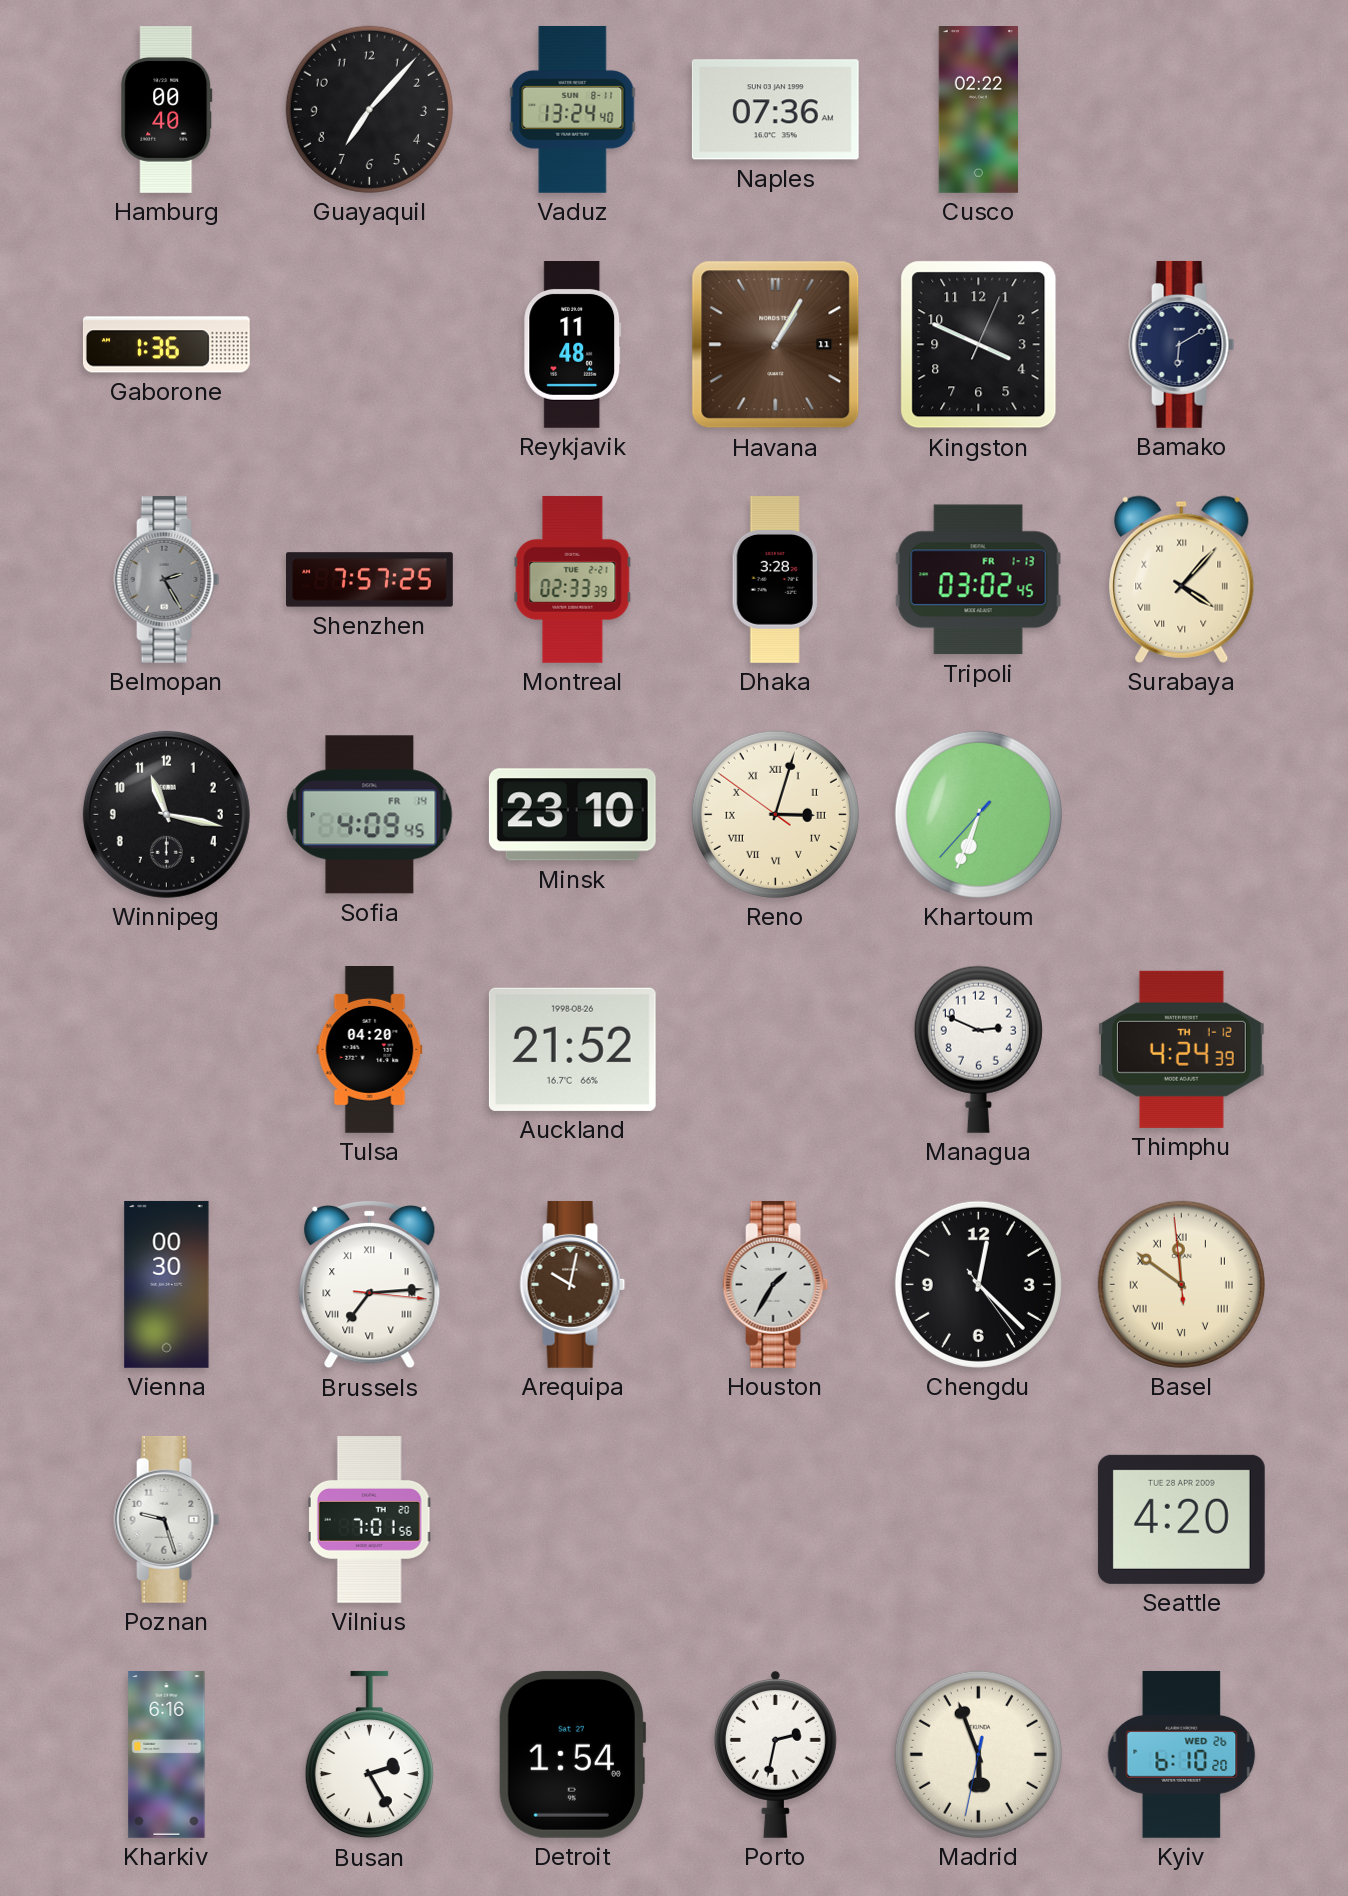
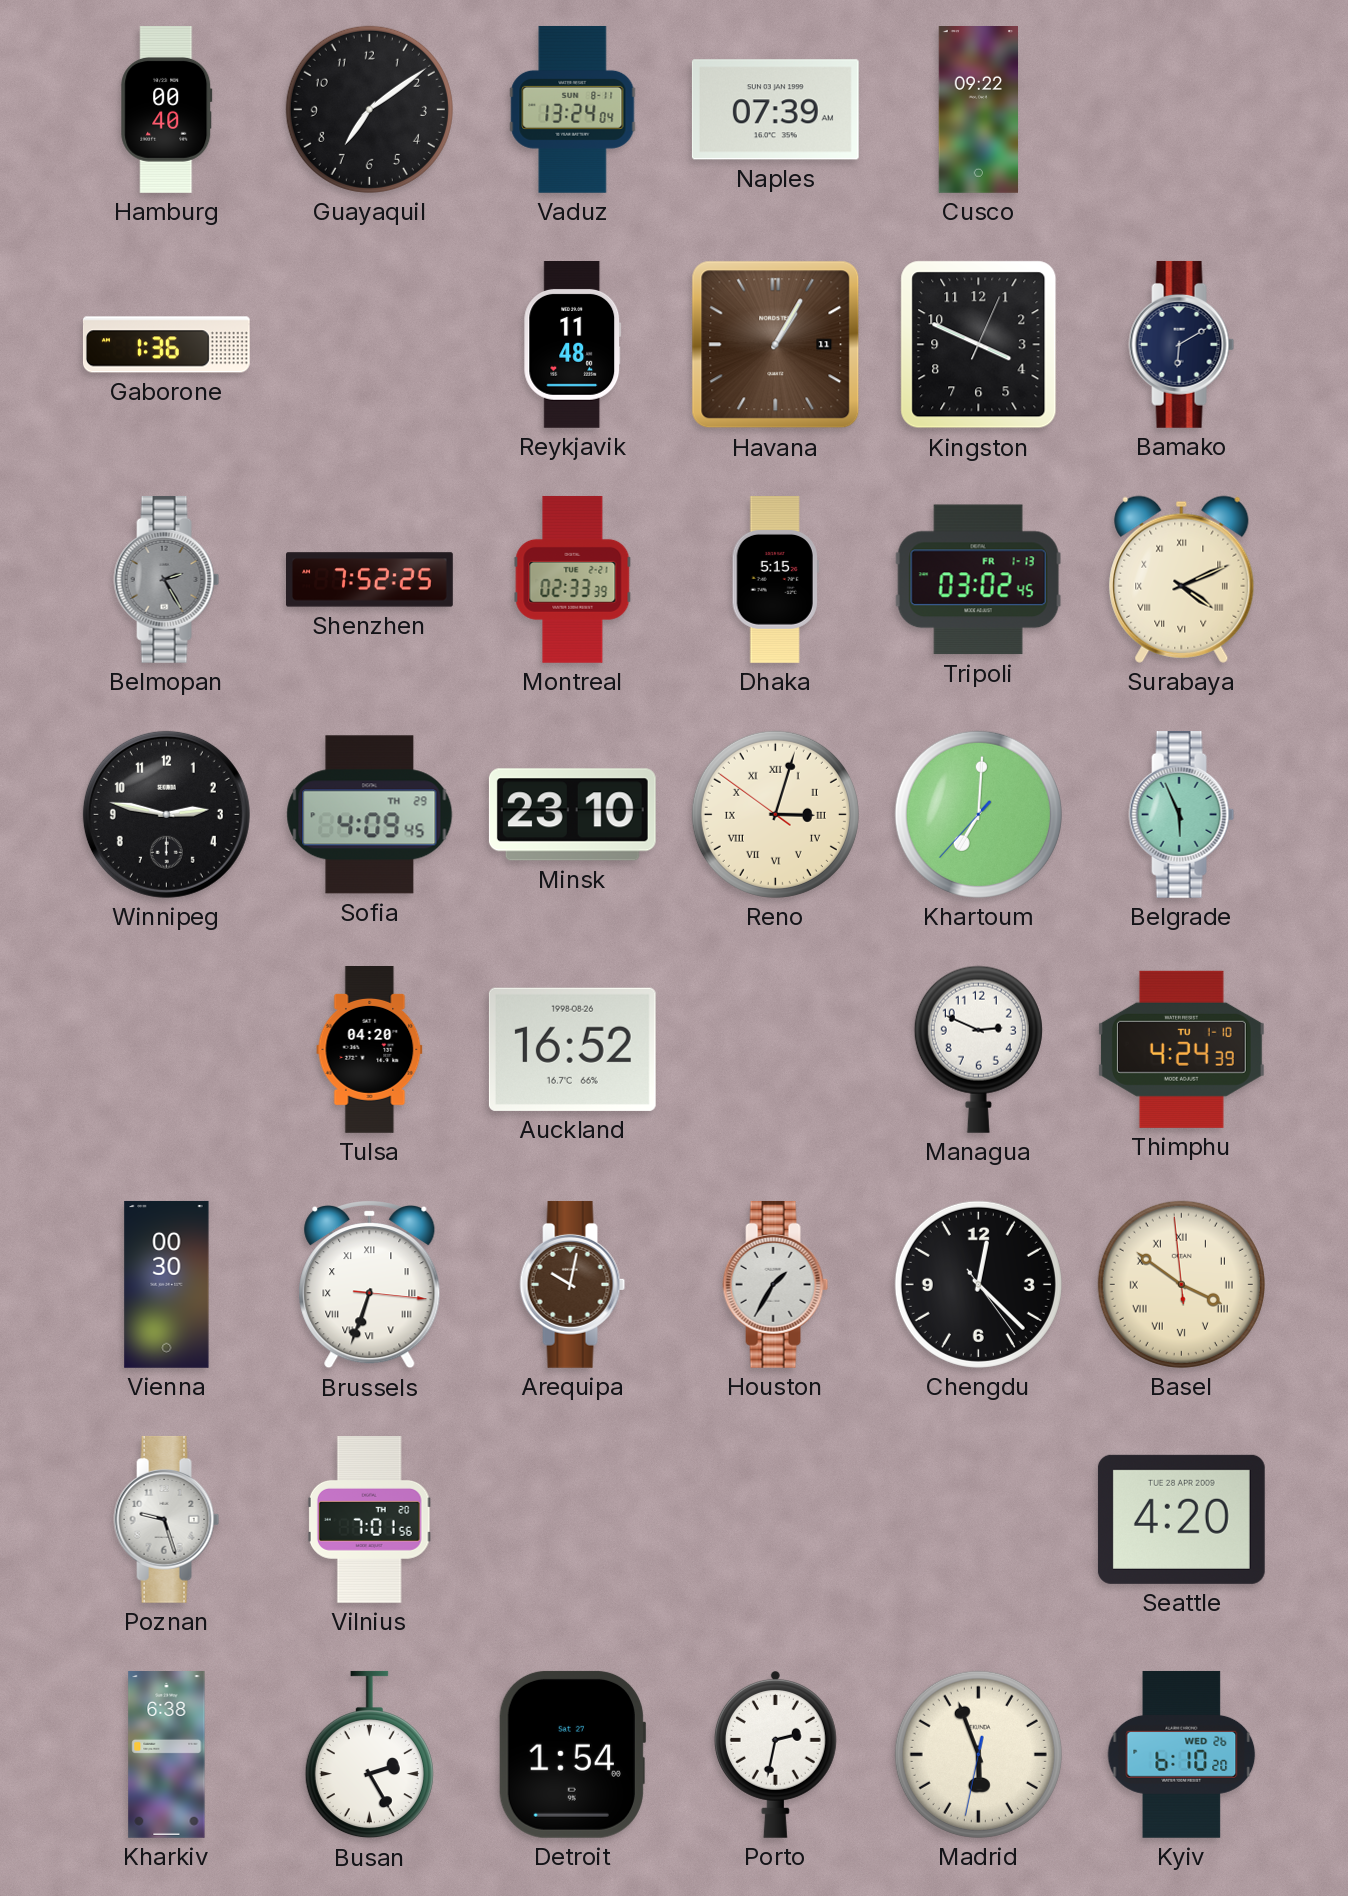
Guayaquil: 7:07 -> 7:09
Vaduz: 13:24:40 -> 13:24:04
Naples: 07:36 -> 07:39
Cusco: 02:22 -> 09:22
Shenzhen: 7:57 -> 7:52
Dhaka: 3:28 -> 5:15
Surabaya: 4:07 -> 4:11
Winnipeg: 11:17 -> 2:47
Sofia date: FR 14 -> TH 29
Khartoum: 6:33 -> 7:00
Belgrade: none -> 5:56
Auckland: 21:52 -> 16:52
Thimphu date: TH 1-12 -> TU 1-10
Brussels: 7:14 -> 6:33
Basel: 11:50 -> 3:50
Kharkiv: 6:16 -> 6:38
